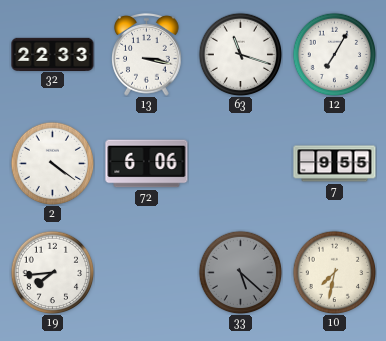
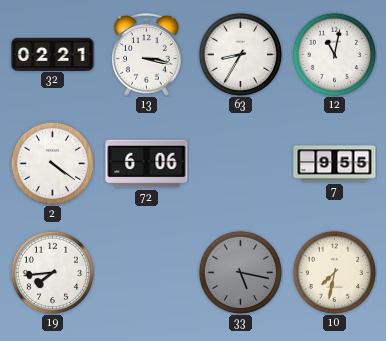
32: 22:33 -> 02:21
63: 11:18 -> 8:35
12: 7:05 -> 11:02
33: 5:22 -> 5:17
